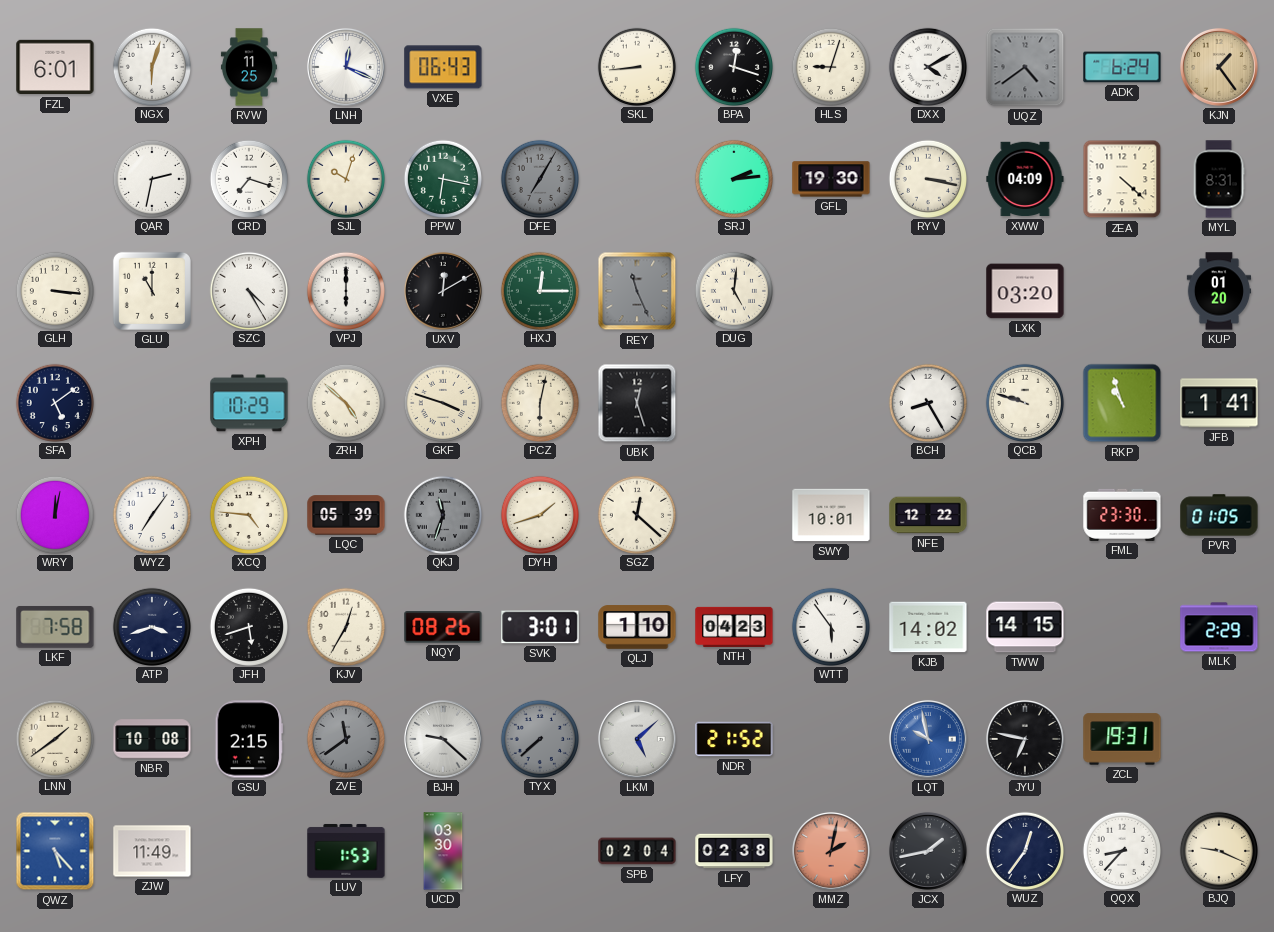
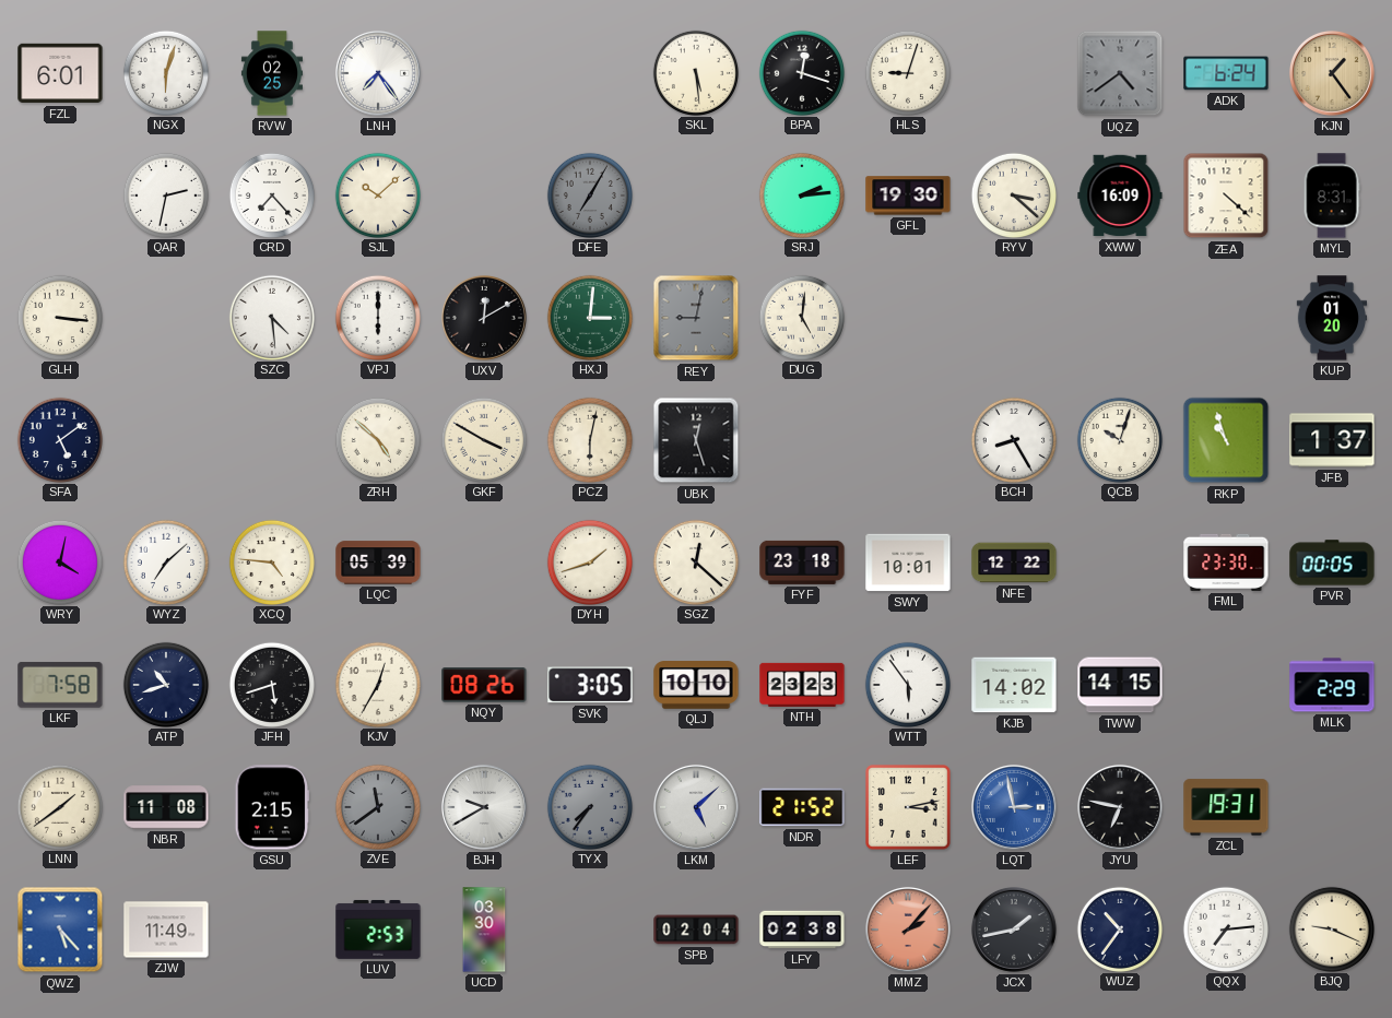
RVW: 11:25 -> 02:25
LNH: 12:19 -> 7:24
VXE: 06:43 -> none
SKL: 8:44 -> 5:29
DXX: 4:10 -> none
CRD: 7:18 -> 7:23
SJL: 10:03 -> 10:08
PPW: 6:17 -> none
RYV: 3:17 -> 3:22
XWW: 04:09 -> 16:09
GLU: 11:00 -> none
SZC: 4:25 -> 4:29
HXJ: 12:15 -> 3:01
REY: 11:26 -> 9:02
LXK: 03:20 -> none
XPH: 10:29 -> none
GKF: 3:48 -> 3:50
QCB: 9:48 -> 10:03
JFB: 1:41 -> 1:37
WRY: 12:02 -> 4:02
WYZ: 7:06 -> 7:08
QKJ: 11:33 -> none
FYF: none -> 23:18
PVR: 01:05 -> 00:05
ATP: 3:42 -> 10:42
SVK: 3:01 -> 3:05
QLJ: 1:10 -> 10:10
NTH: 04:23 -> 23:23
NBR: 10:08 -> 11:08
BJH: 9:22 -> 9:40
TYX: 7:38 -> 7:36
LEF: none -> 3:13
LQT: 9:58 -> 2:58
LUV: 1:53 -> 2:53
MMZ: 2:02 -> 2:07
WUZ: 12:36 -> 10:36
QQX: 8:37 -> 7:14
